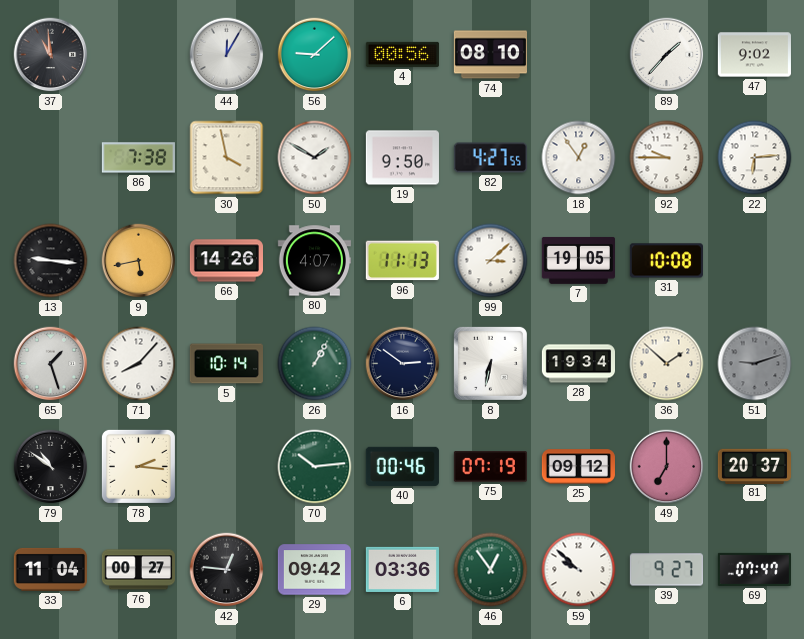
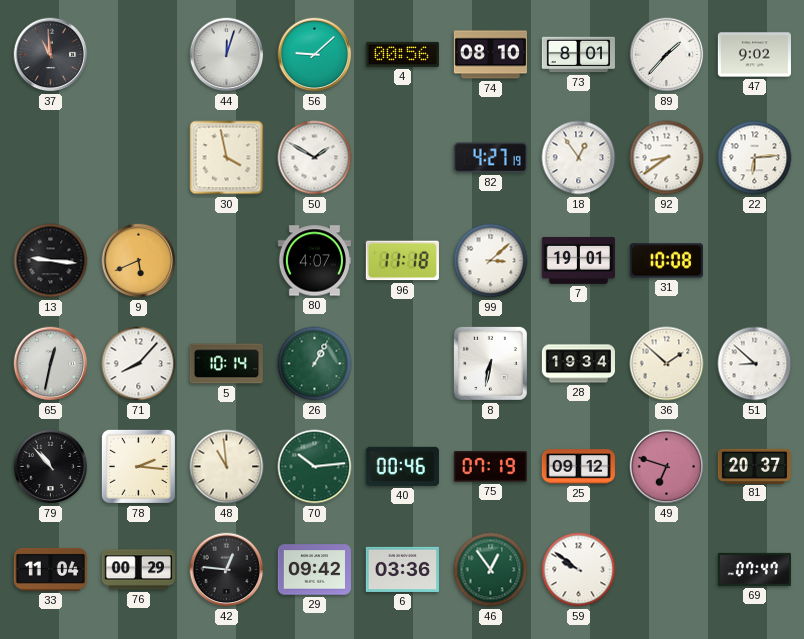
44: 12:05 -> 12:03
73: none -> 8:01
86: 7:38 -> none
19: 9:50 -> none
82: 4:27:55 -> 4:27:19
92: 9:45 -> 8:39
9: 5:43 -> 5:41
66: 14:26 -> none
96: 11:13 -> 11:18
7: 19:05 -> 19:01
65: 1:27 -> 12:32
16: 2:51 -> none
51: 9:12 -> 8:52
51 dial: grey -> white
79: 10:51 -> 10:53
48: none -> 10:59
49: 7:00 -> 6:48
76: 00:27 -> 00:29
59: 9:52 -> 9:51
39: 9:27 -> none
